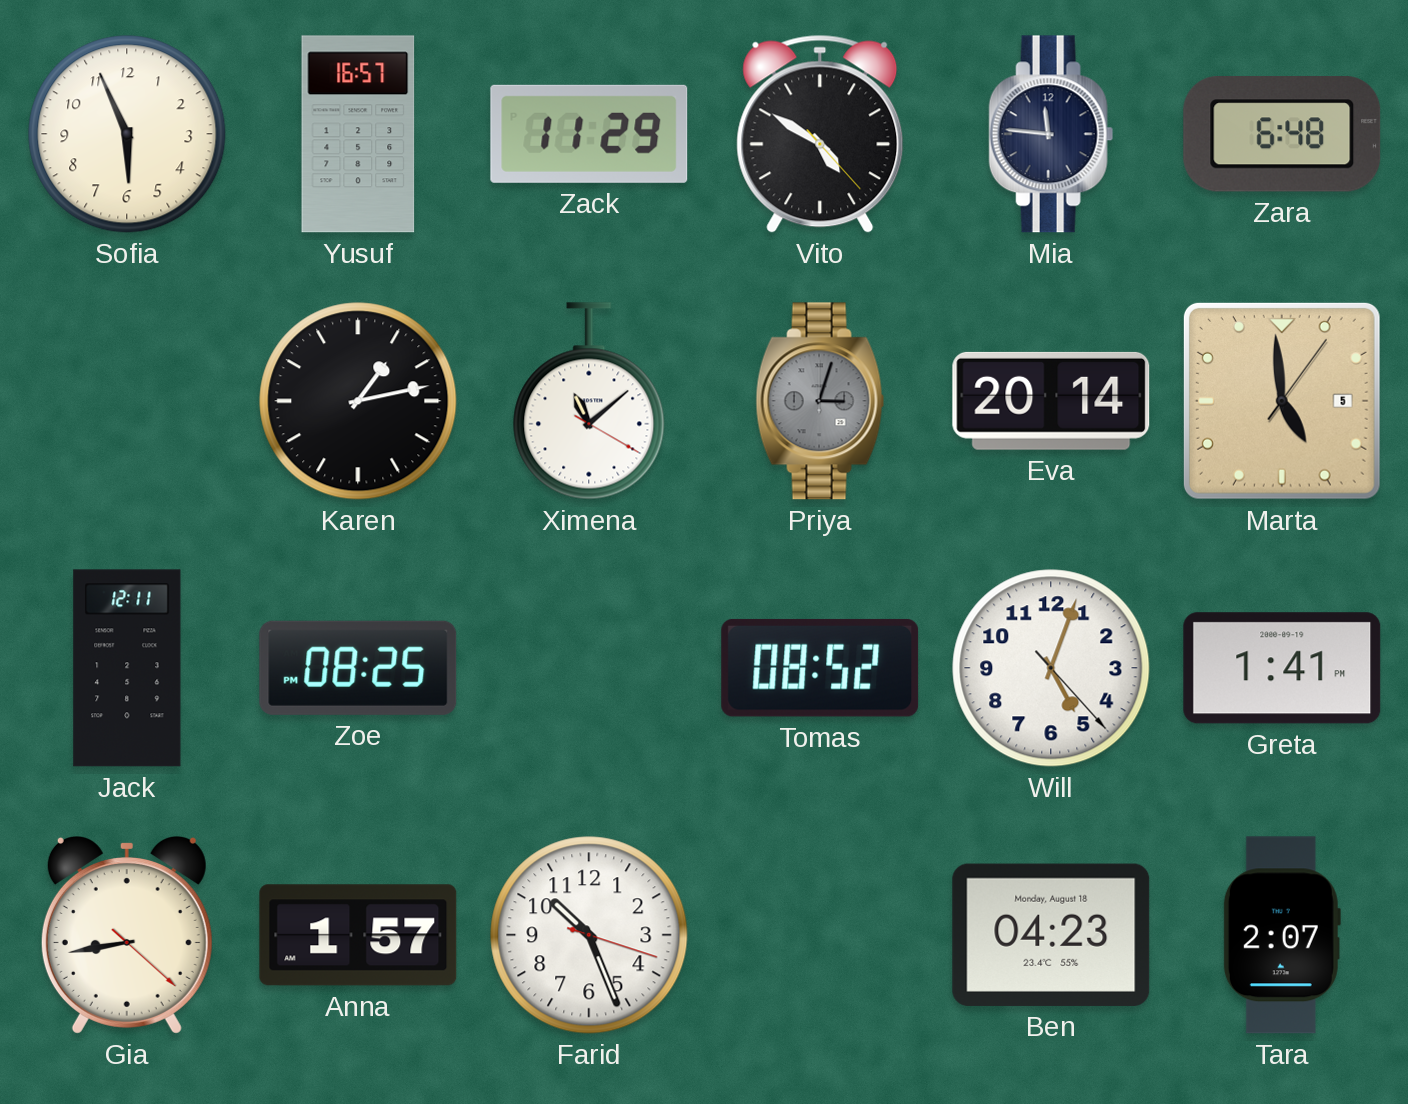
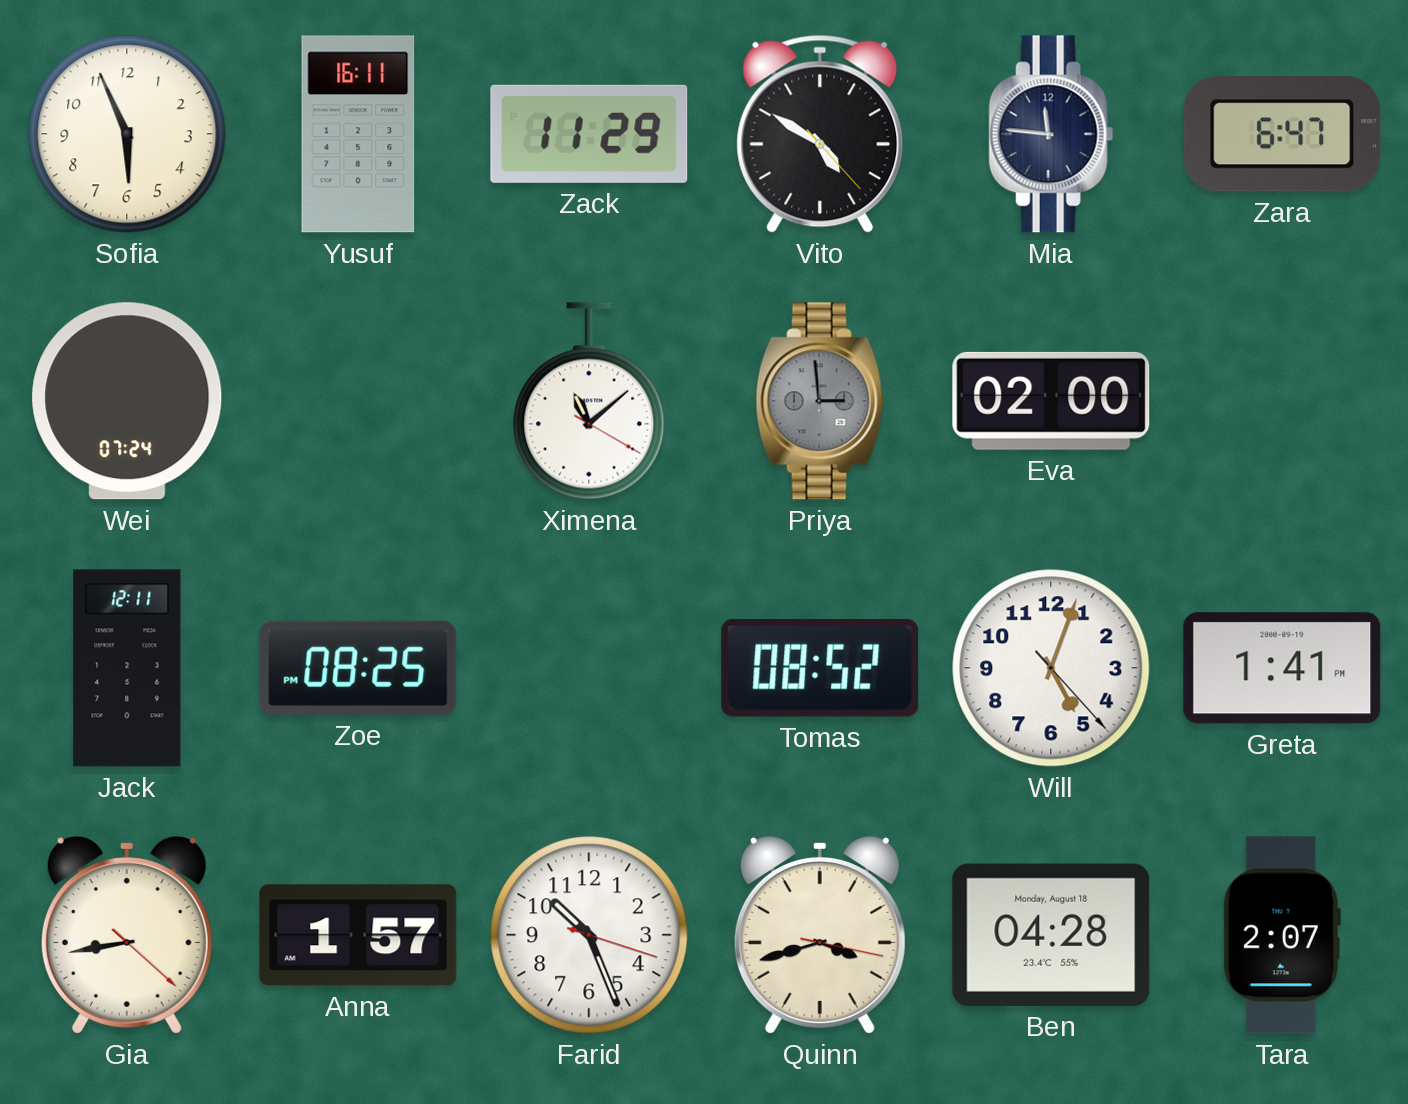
Yusuf: 16:57 -> 16:11
Zara: 6:48 -> 6:47
Wei: none -> 07:24
Karen: 1:13 -> none
Priya: 3:03 -> 2:59
Eva: 20:14 -> 02:00
Marta: 4:59 -> none
Quinn: none -> 3:42
Ben: 04:23 -> 04:28
